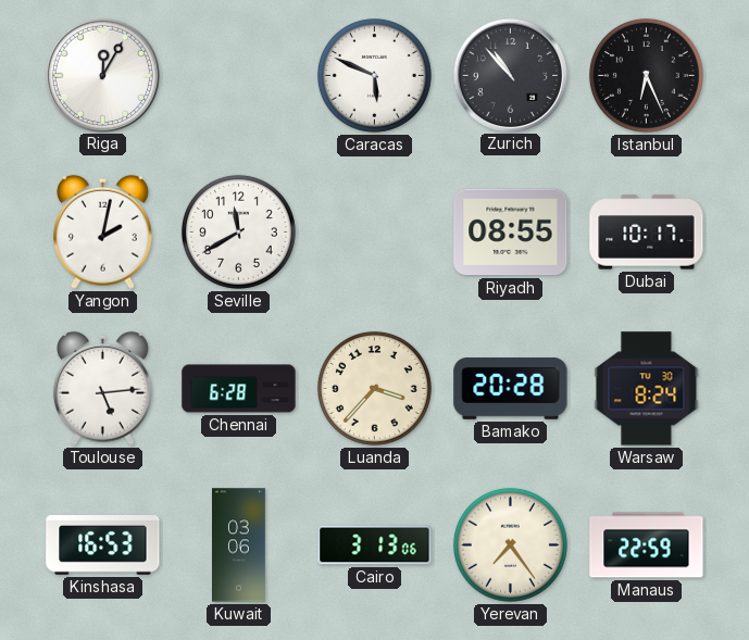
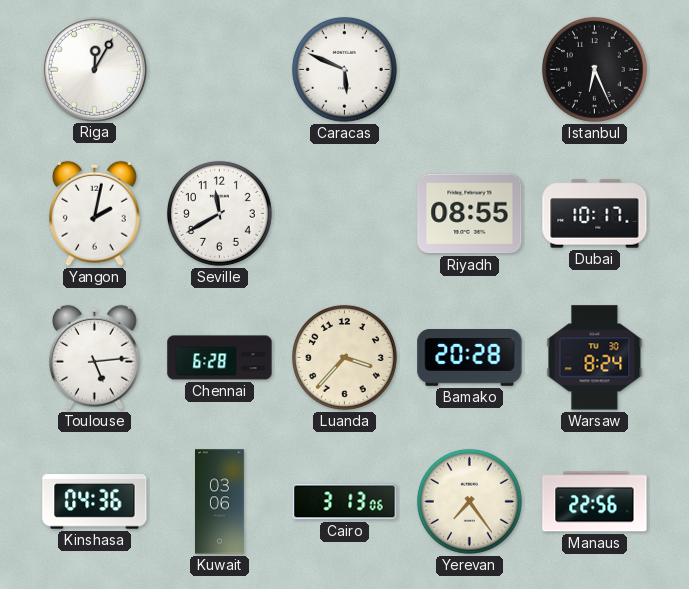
Zurich: 10:53 -> none
Kinshasa: 16:53 -> 04:36
Manaus: 22:59 -> 22:56
